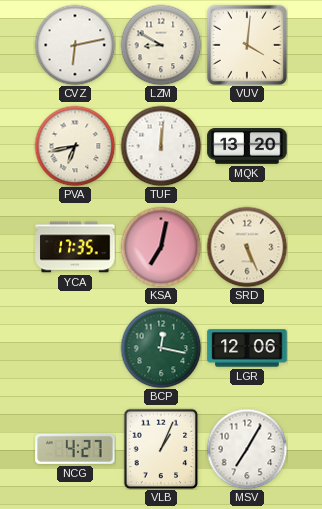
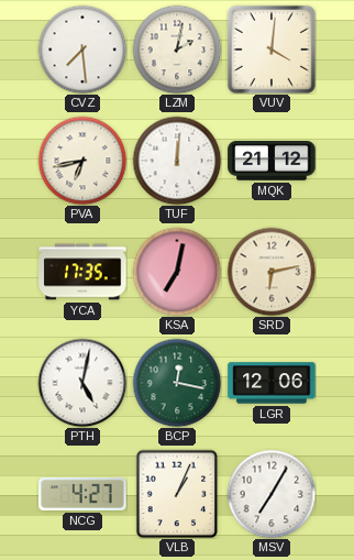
CVZ: 6:13 -> 7:29
LZM: 8:50 -> 2:02
MQK: 13:20 -> 21:12
SRD: 5:26 -> 6:13
PTH: none -> 5:02
